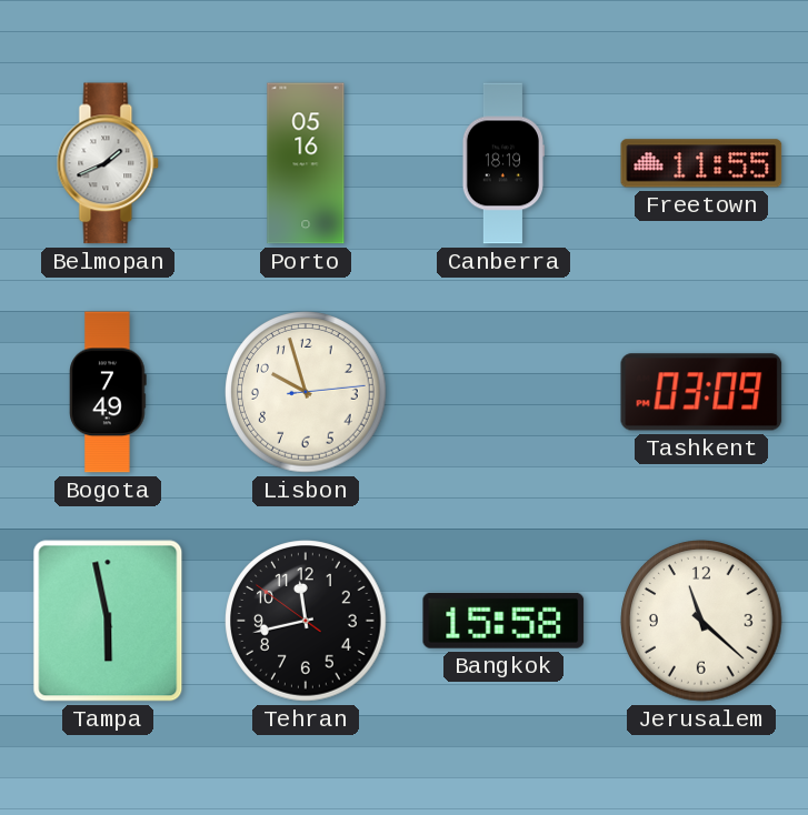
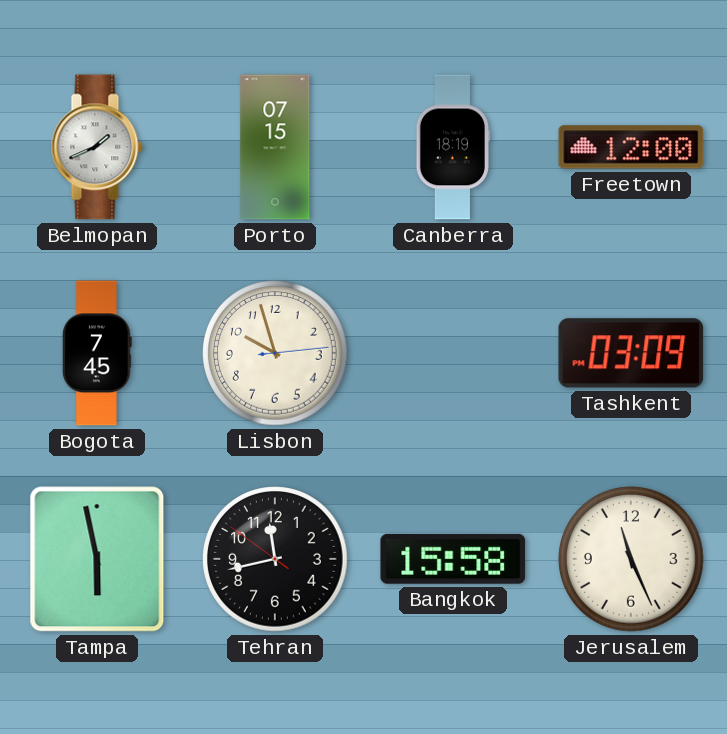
Porto: 05:16 -> 07:15
Freetown: 11:55 -> 12:00
Bogota: 7:49 -> 7:45
Jerusalem: 11:22 -> 11:26
